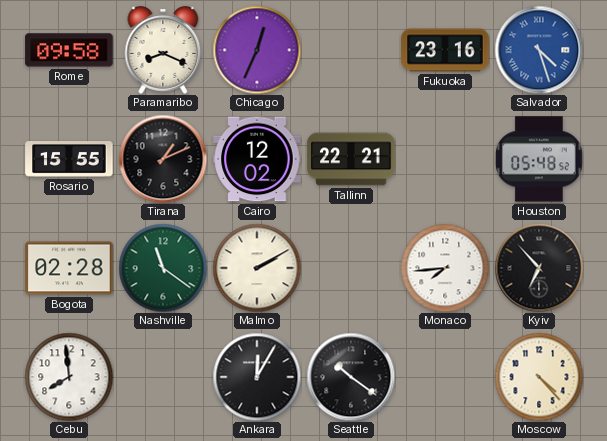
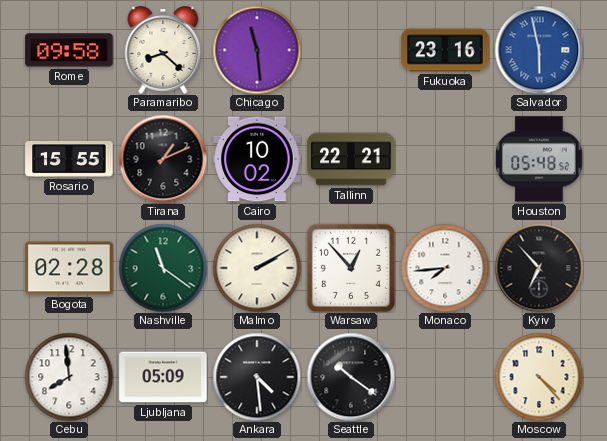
Paramaribo: 8:19 -> 8:22
Chicago: 12:34 -> 11:29
Salvador: 4:27 -> 5:58
Cairo: 12:02 -> 10:02
Warsaw: none -> 12:53
Ljubljana: none -> 05:09
Ankara: 12:05 -> 4:29
